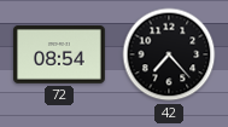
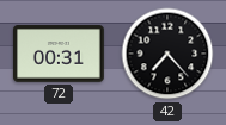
72: 08:54 -> 00:31
